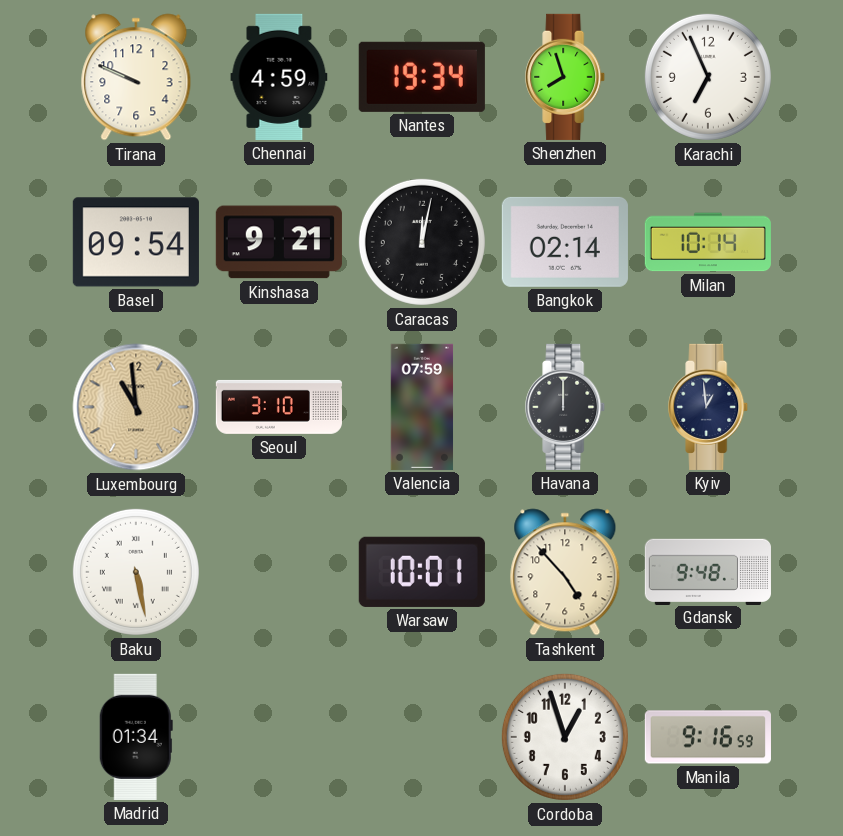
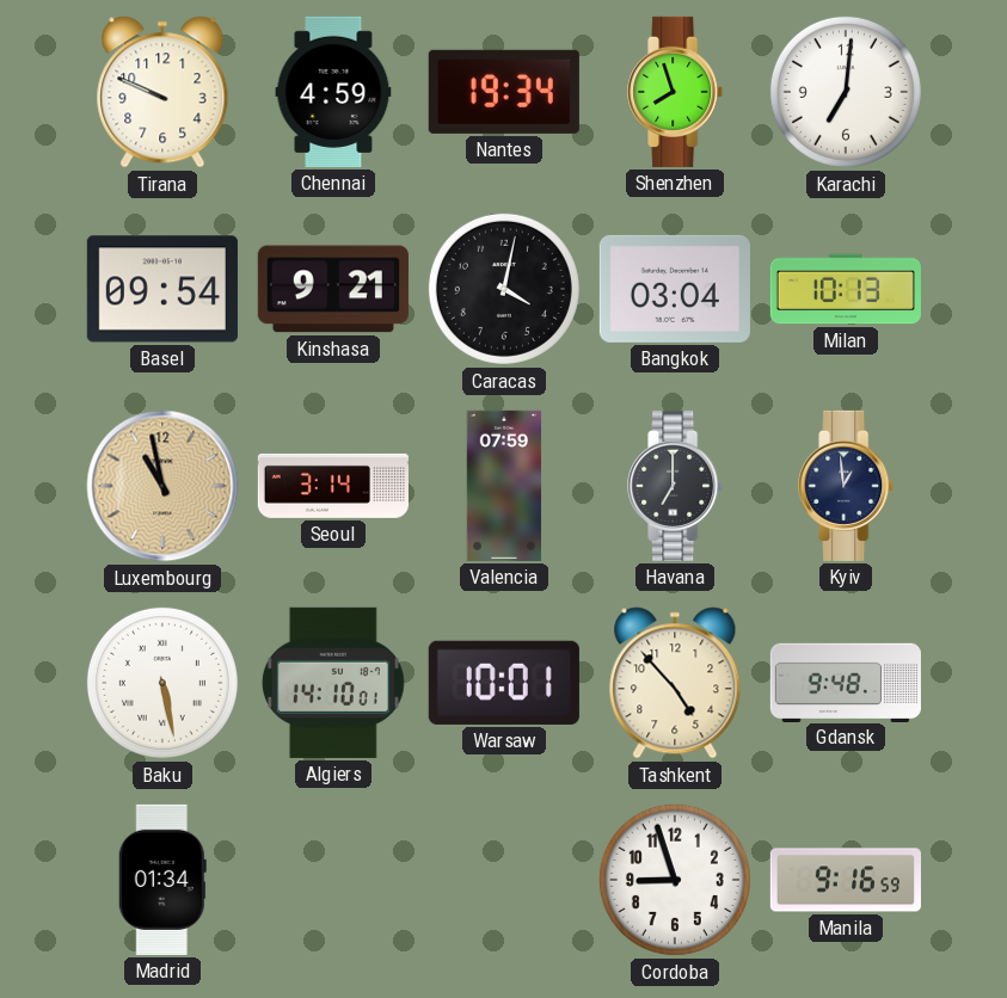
Karachi: 6:56 -> 7:01
Caracas: 12:02 -> 4:02
Bangkok: 02:14 -> 03:04
Milan: 10:14 -> 10:13
Luxembourg: 10:59 -> 10:58
Seoul: 3:10 -> 3:14
Havana: 12:00 -> 7:00
Algiers: none -> 14:10
Cordoba: 12:57 -> 8:57
